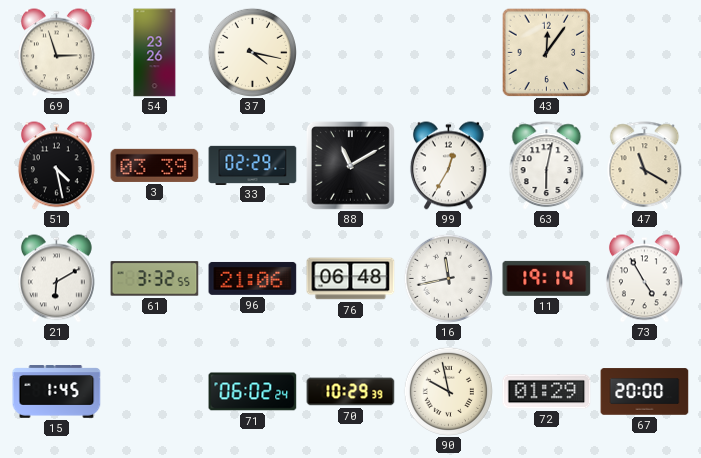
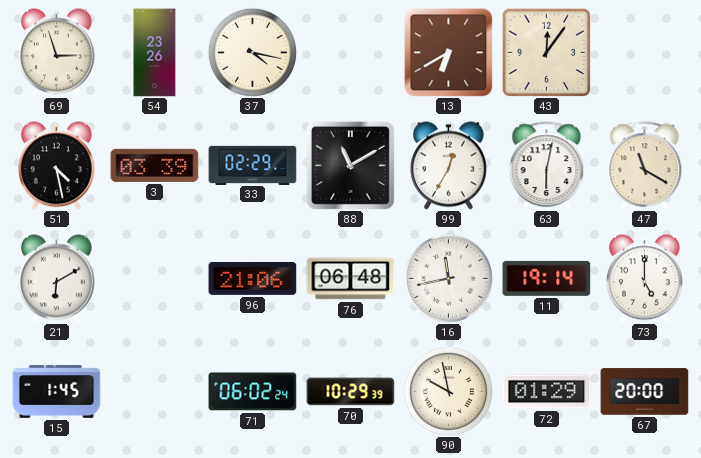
13: none -> 6:40
61: 3:32 -> none
73: 4:55 -> 5:00
